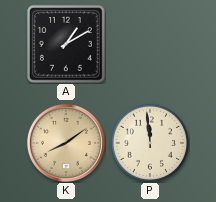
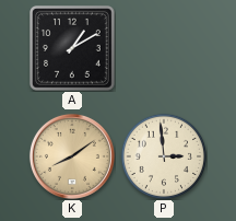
P: 11:59 -> 2:59
